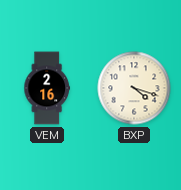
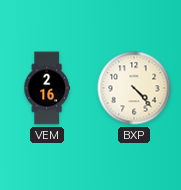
BXP: 4:18 -> 4:23
